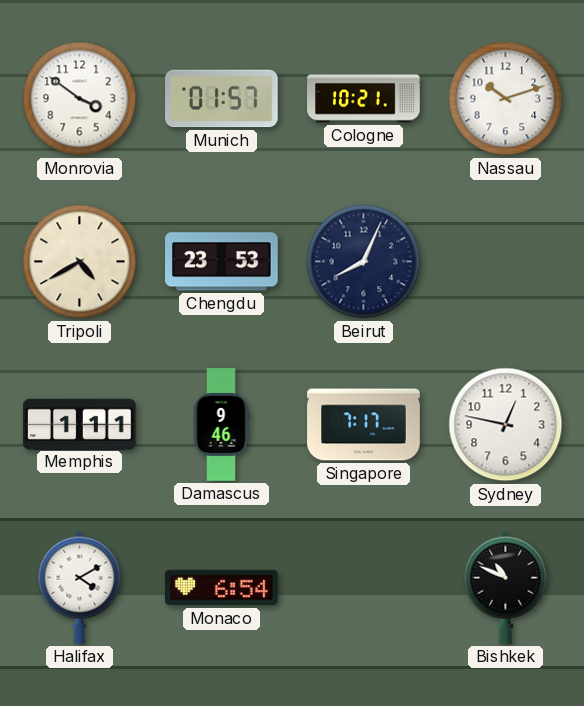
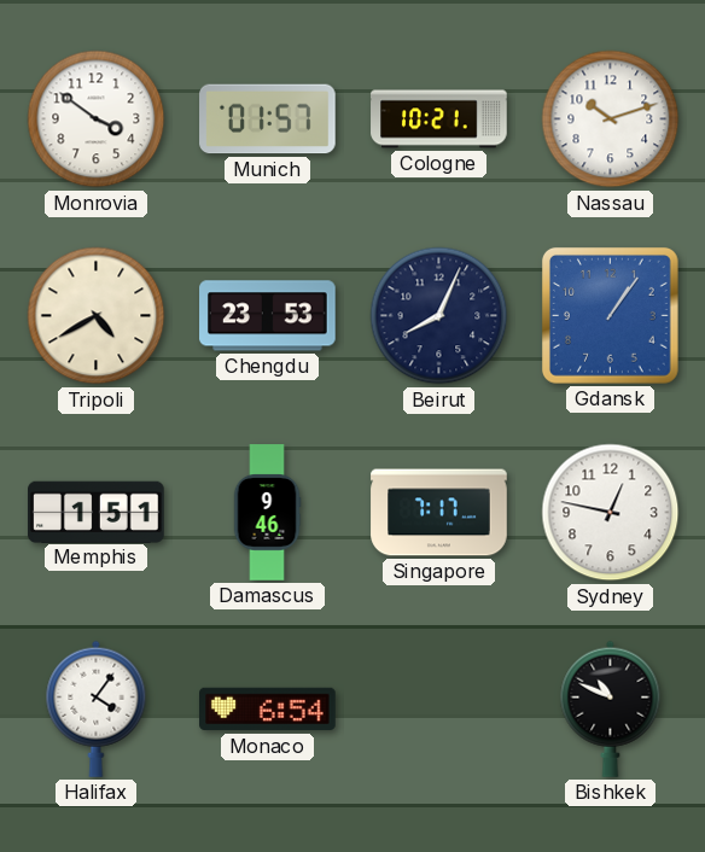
Gdansk: none -> 1:06
Memphis: 1:11 -> 1:51
Halifax: 4:10 -> 4:06
